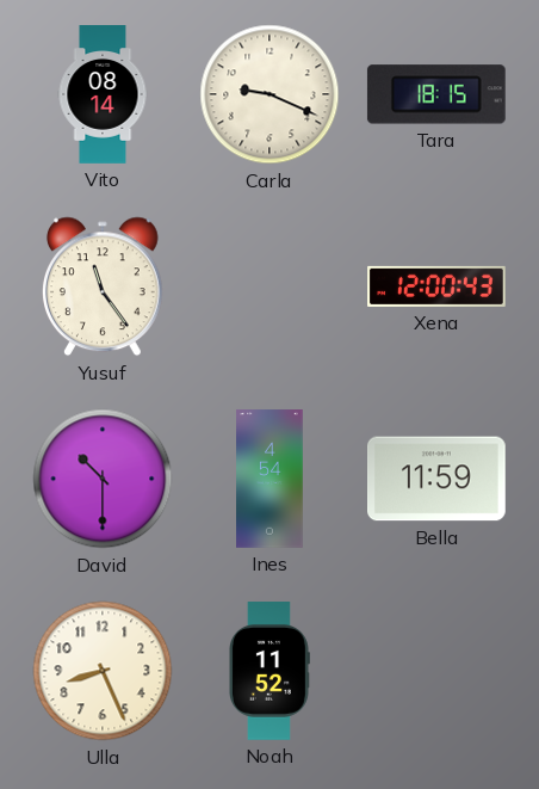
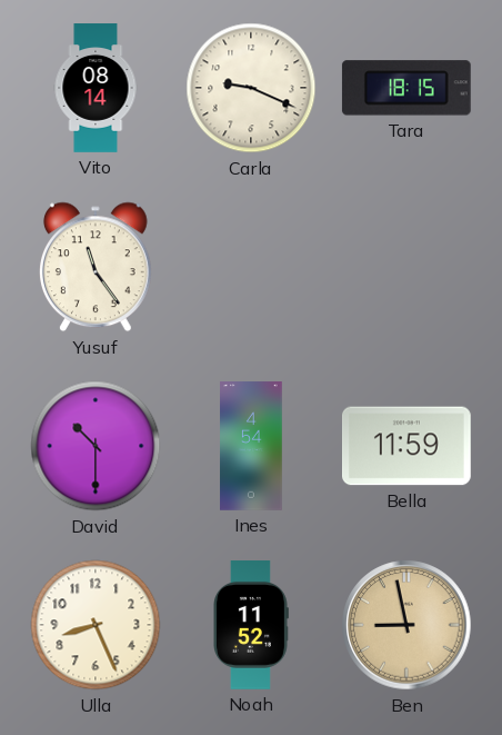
Xena: 12:00 -> none
Ben: none -> 8:58
